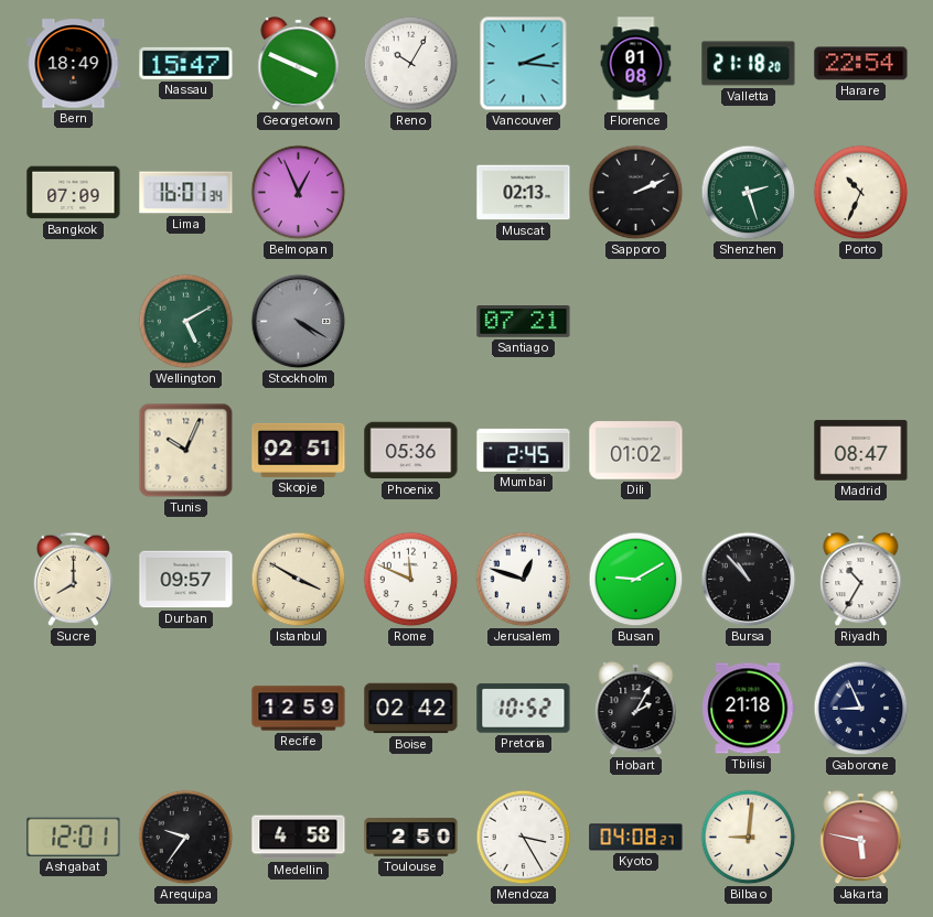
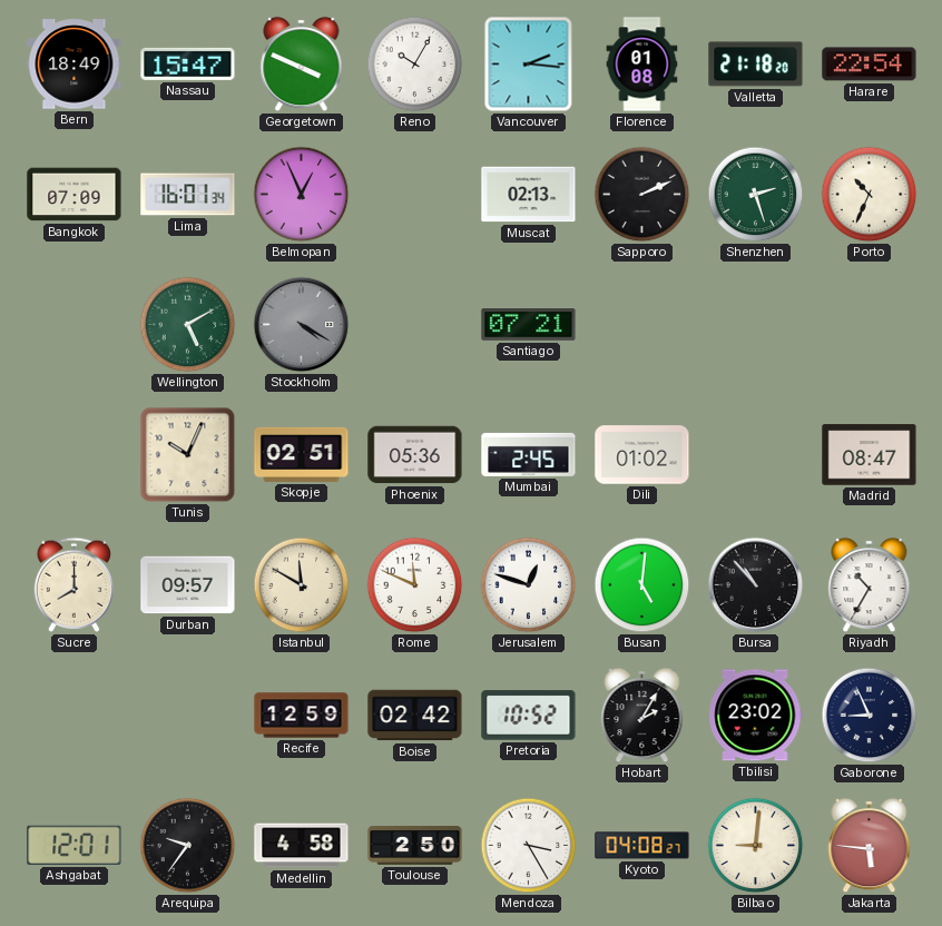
Istanbul: 3:50 -> 11:50
Busan: 9:10 -> 5:01
Tbilisi: 21:18 -> 23:02
Jakarta: 5:47 -> 5:46
